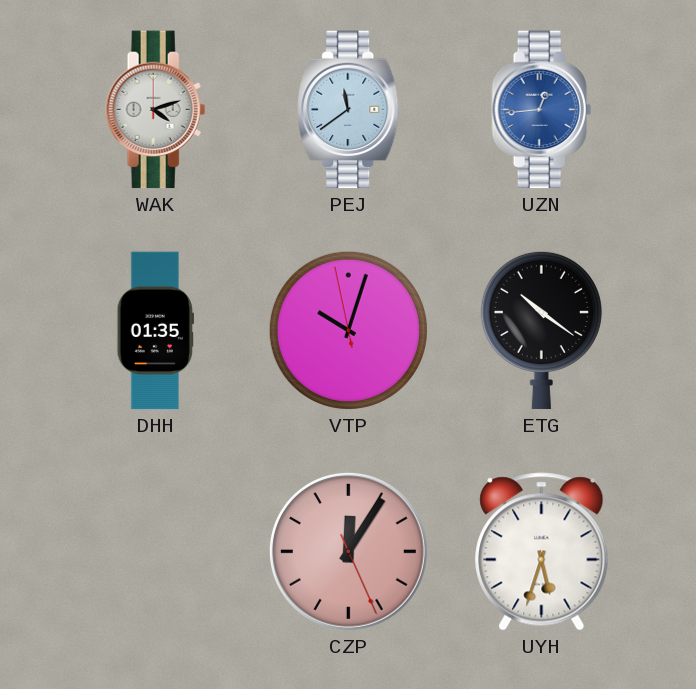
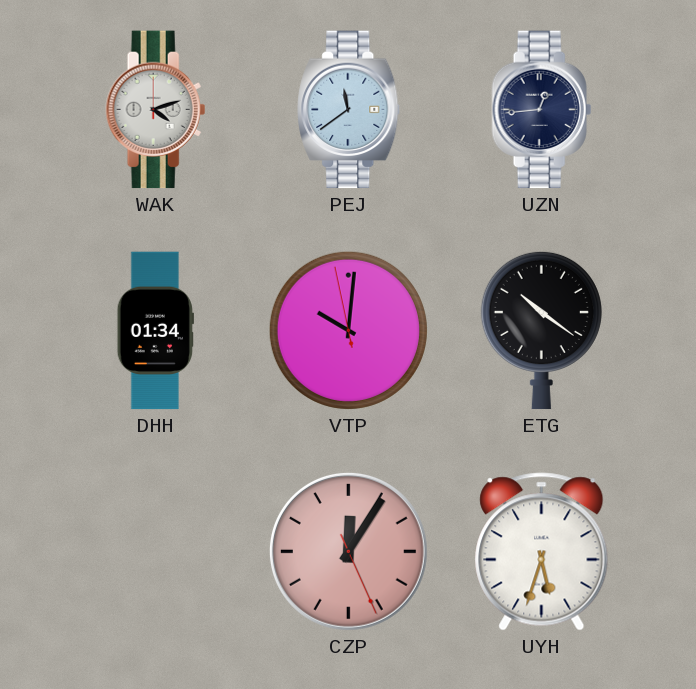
UZN dial: blue -> navy
DHH: 01:35 -> 01:34
VTP: 10:02 -> 10:00
